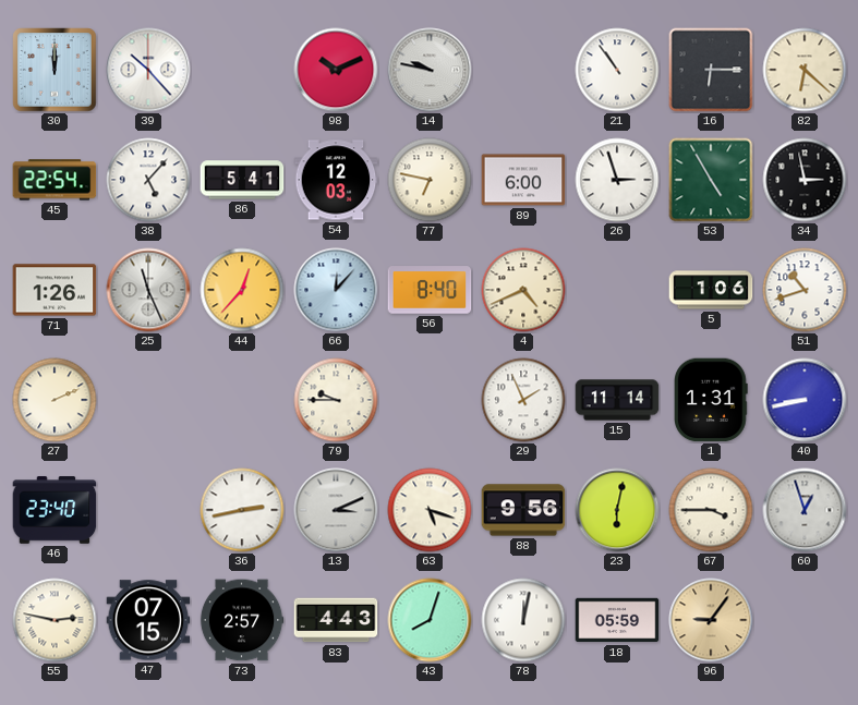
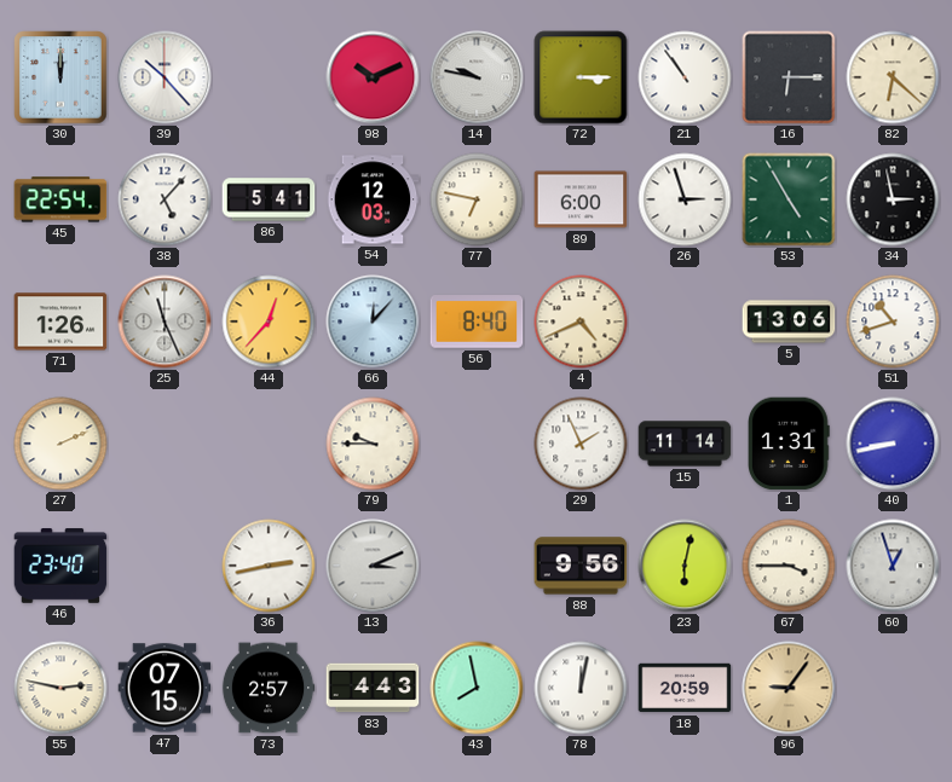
72: none -> 3:15
5: 1:06 -> 13:06
63: 5:18 -> none
43: 8:03 -> 7:58
18: 05:59 -> 20:59
